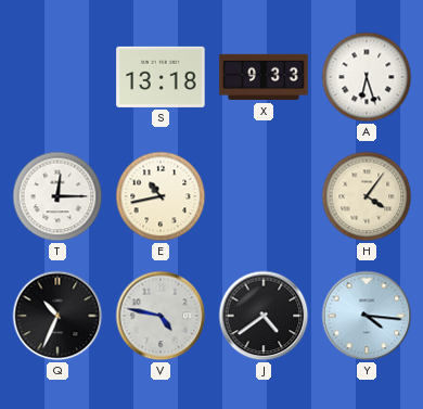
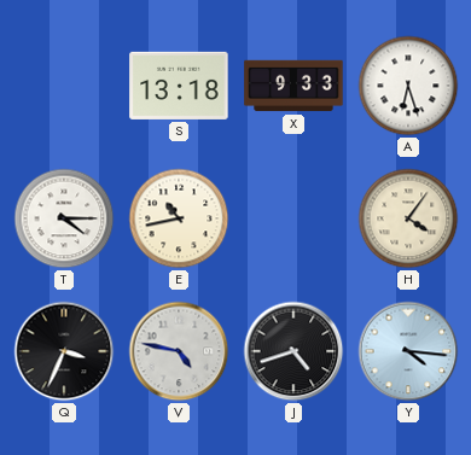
T: 12:15 -> 4:15
Q: 10:34 -> 3:34
J: 4:39 -> 4:42
